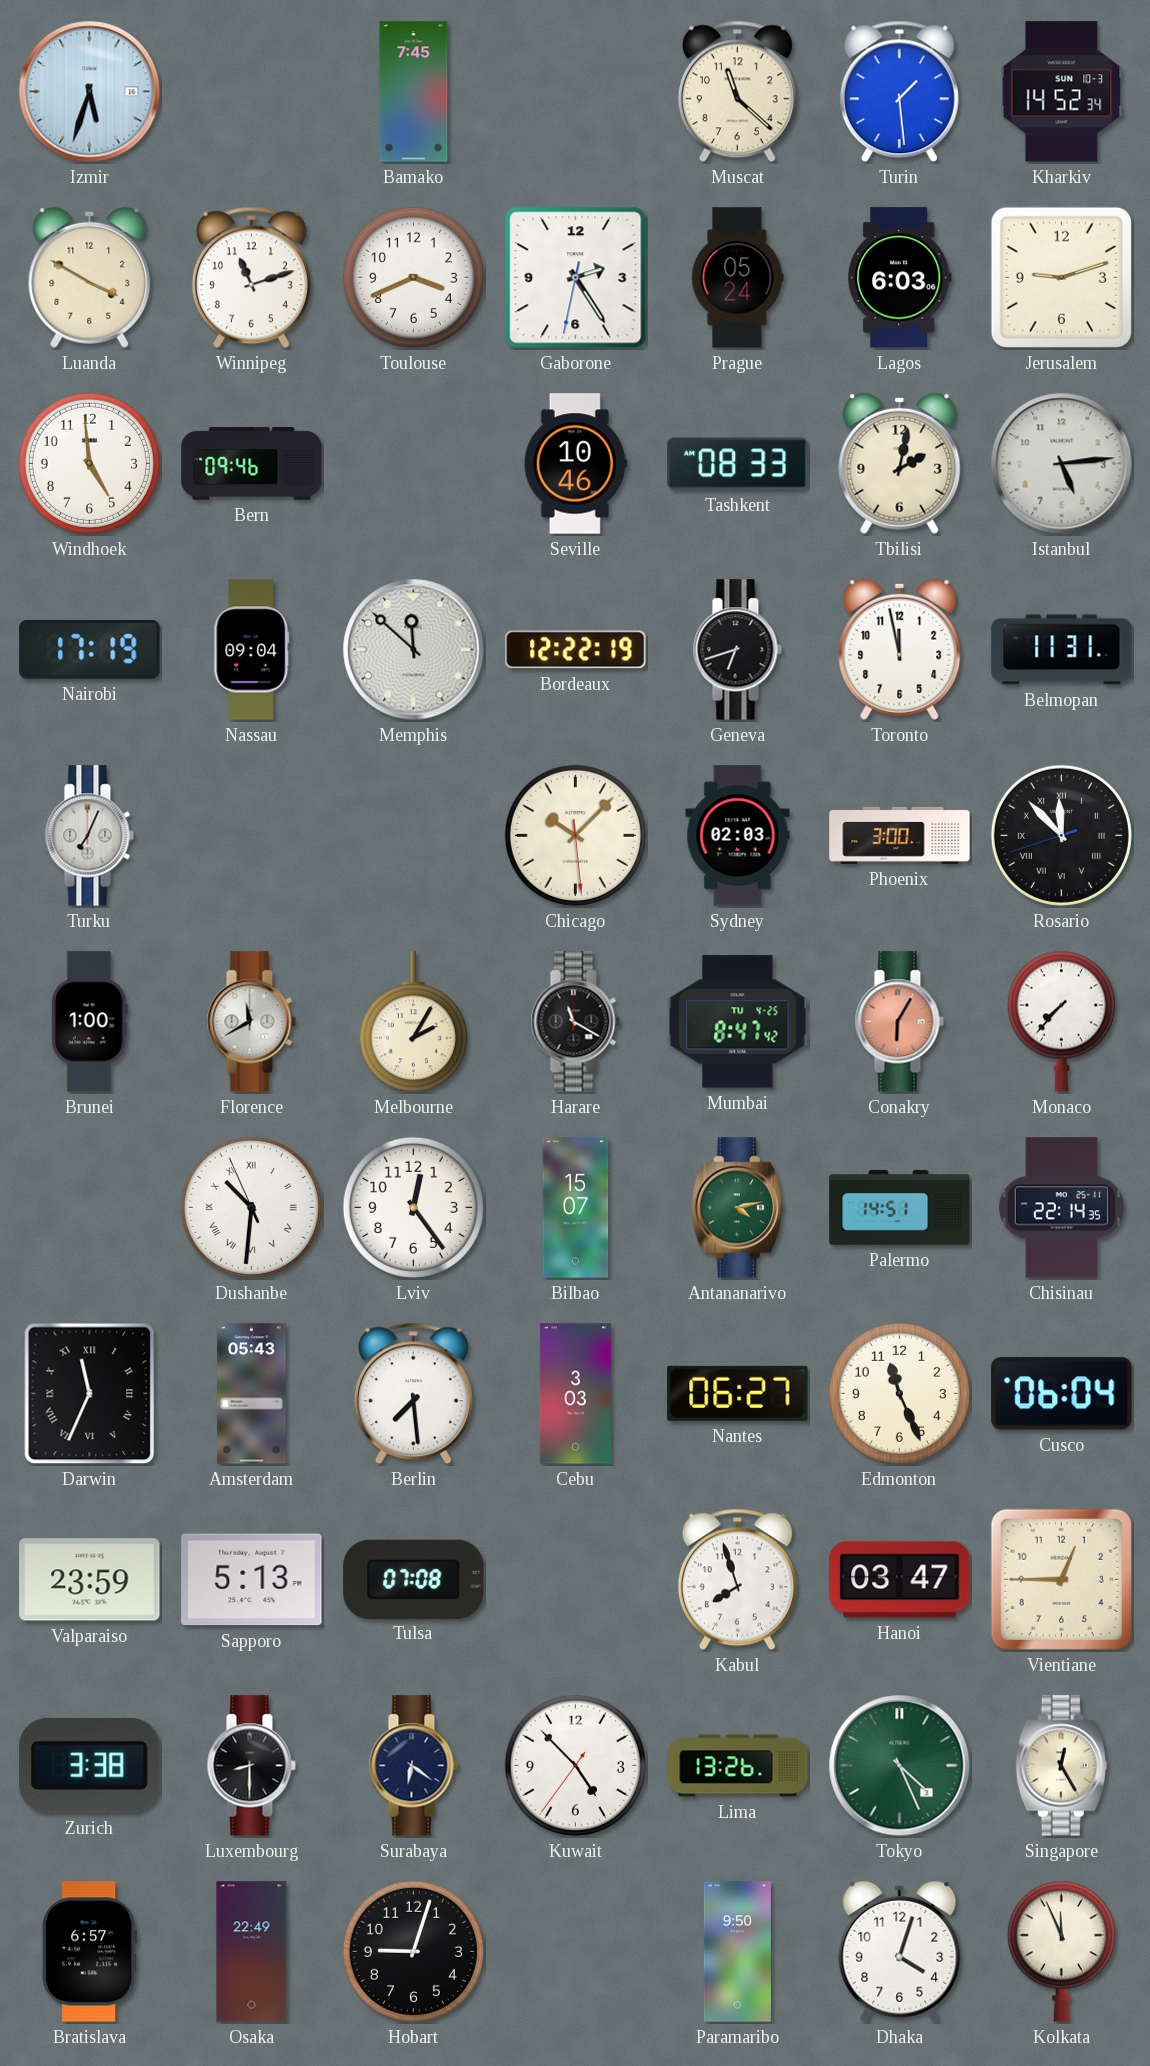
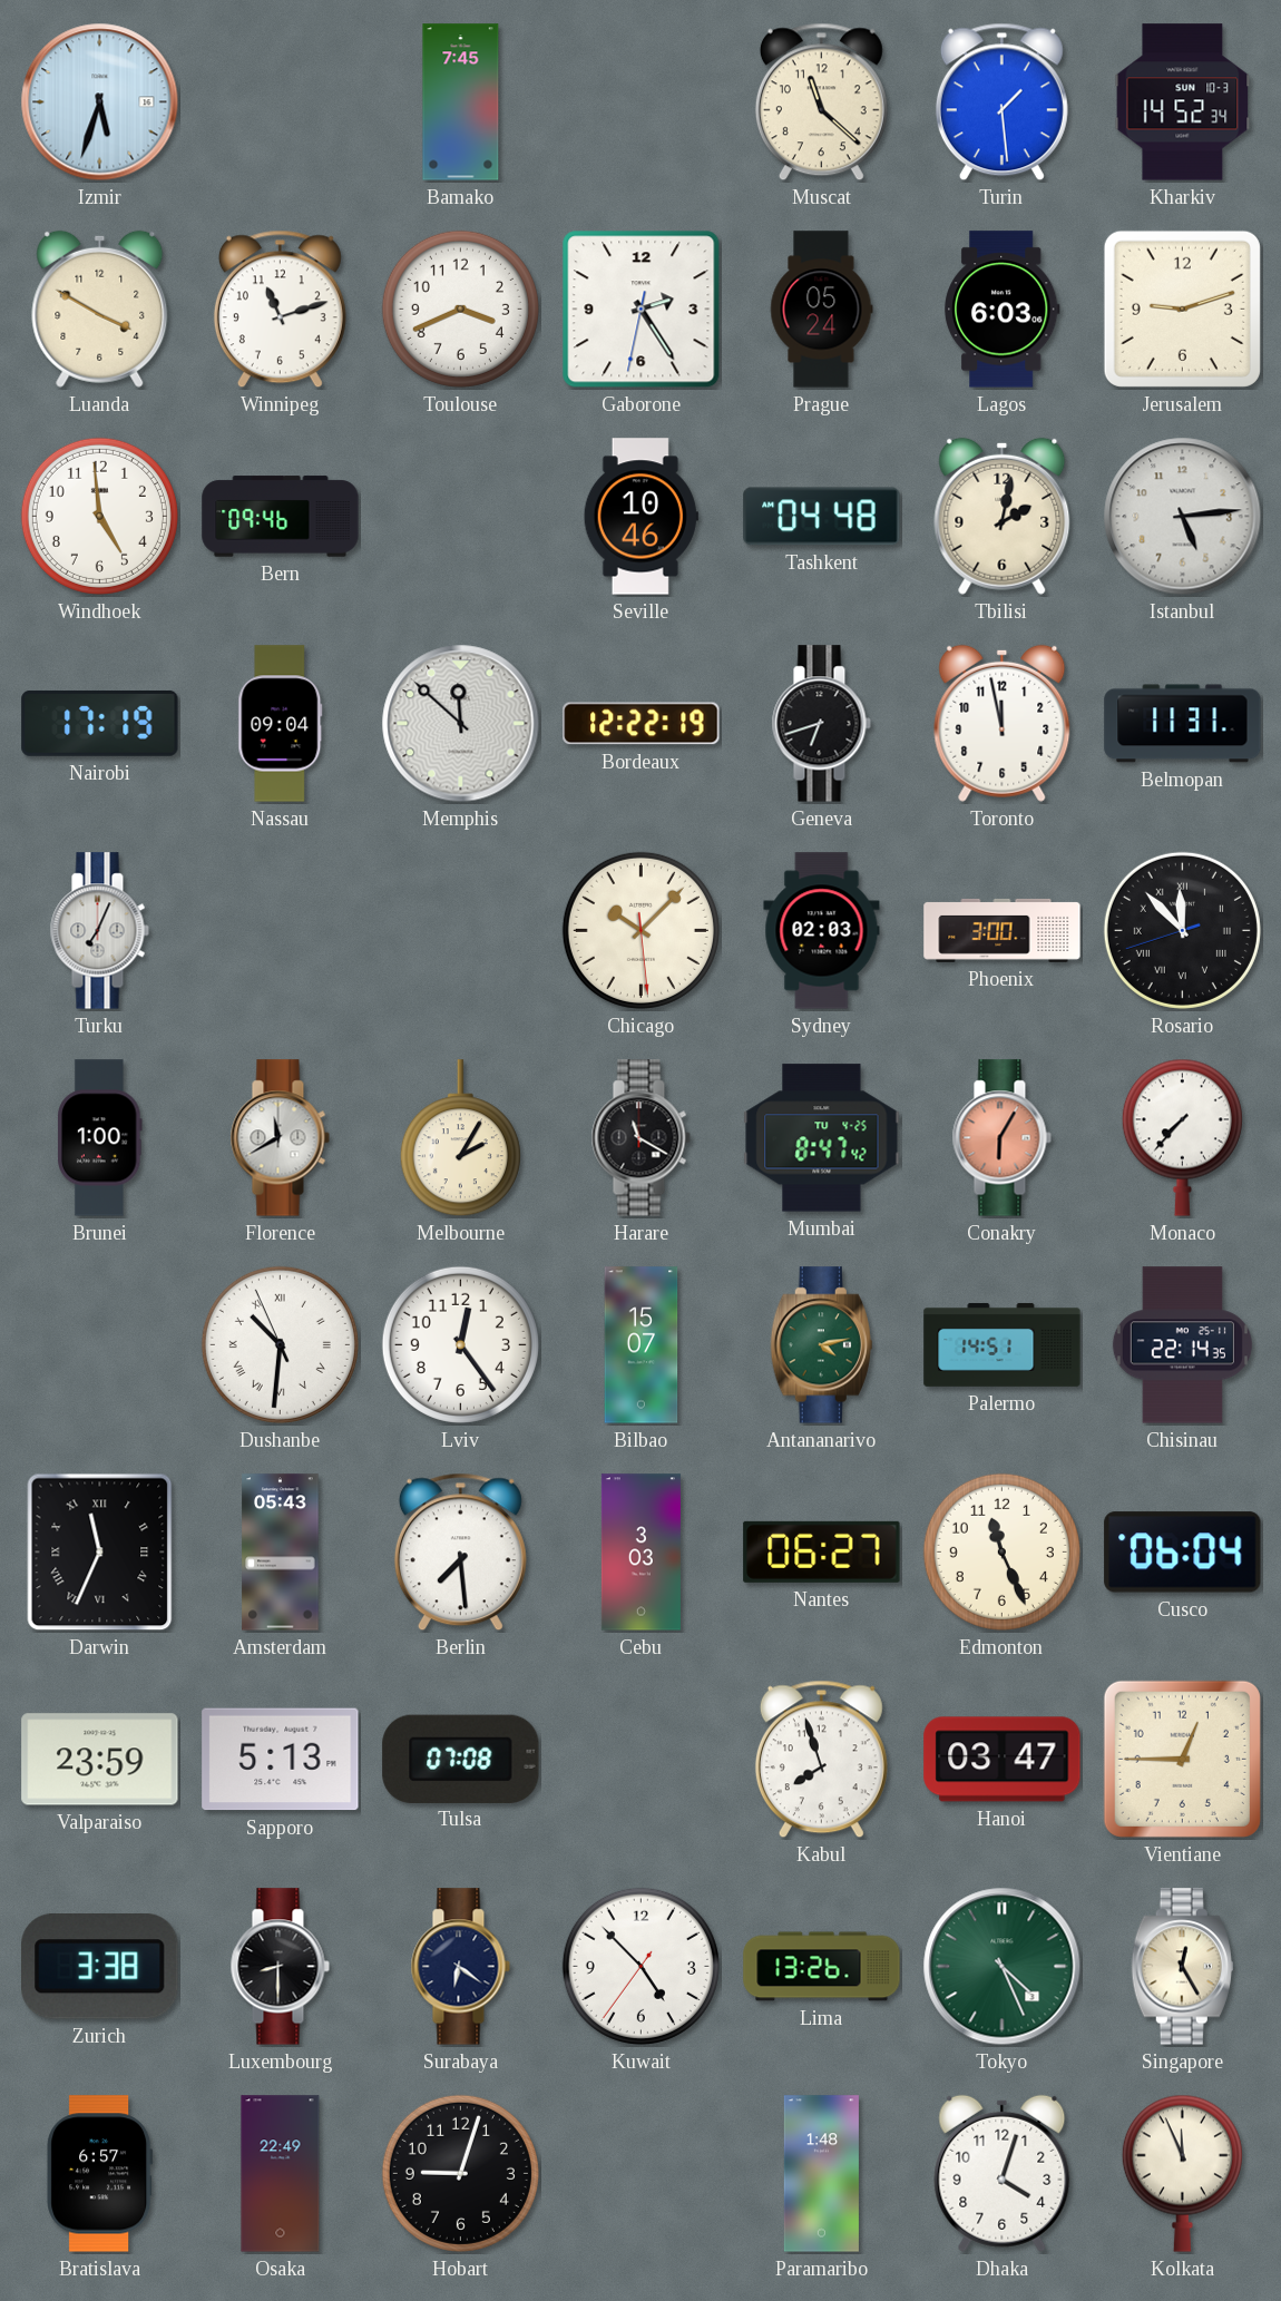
Tashkent: 08:33 -> 04:48
Paramaribo: 9:50 -> 1:48
